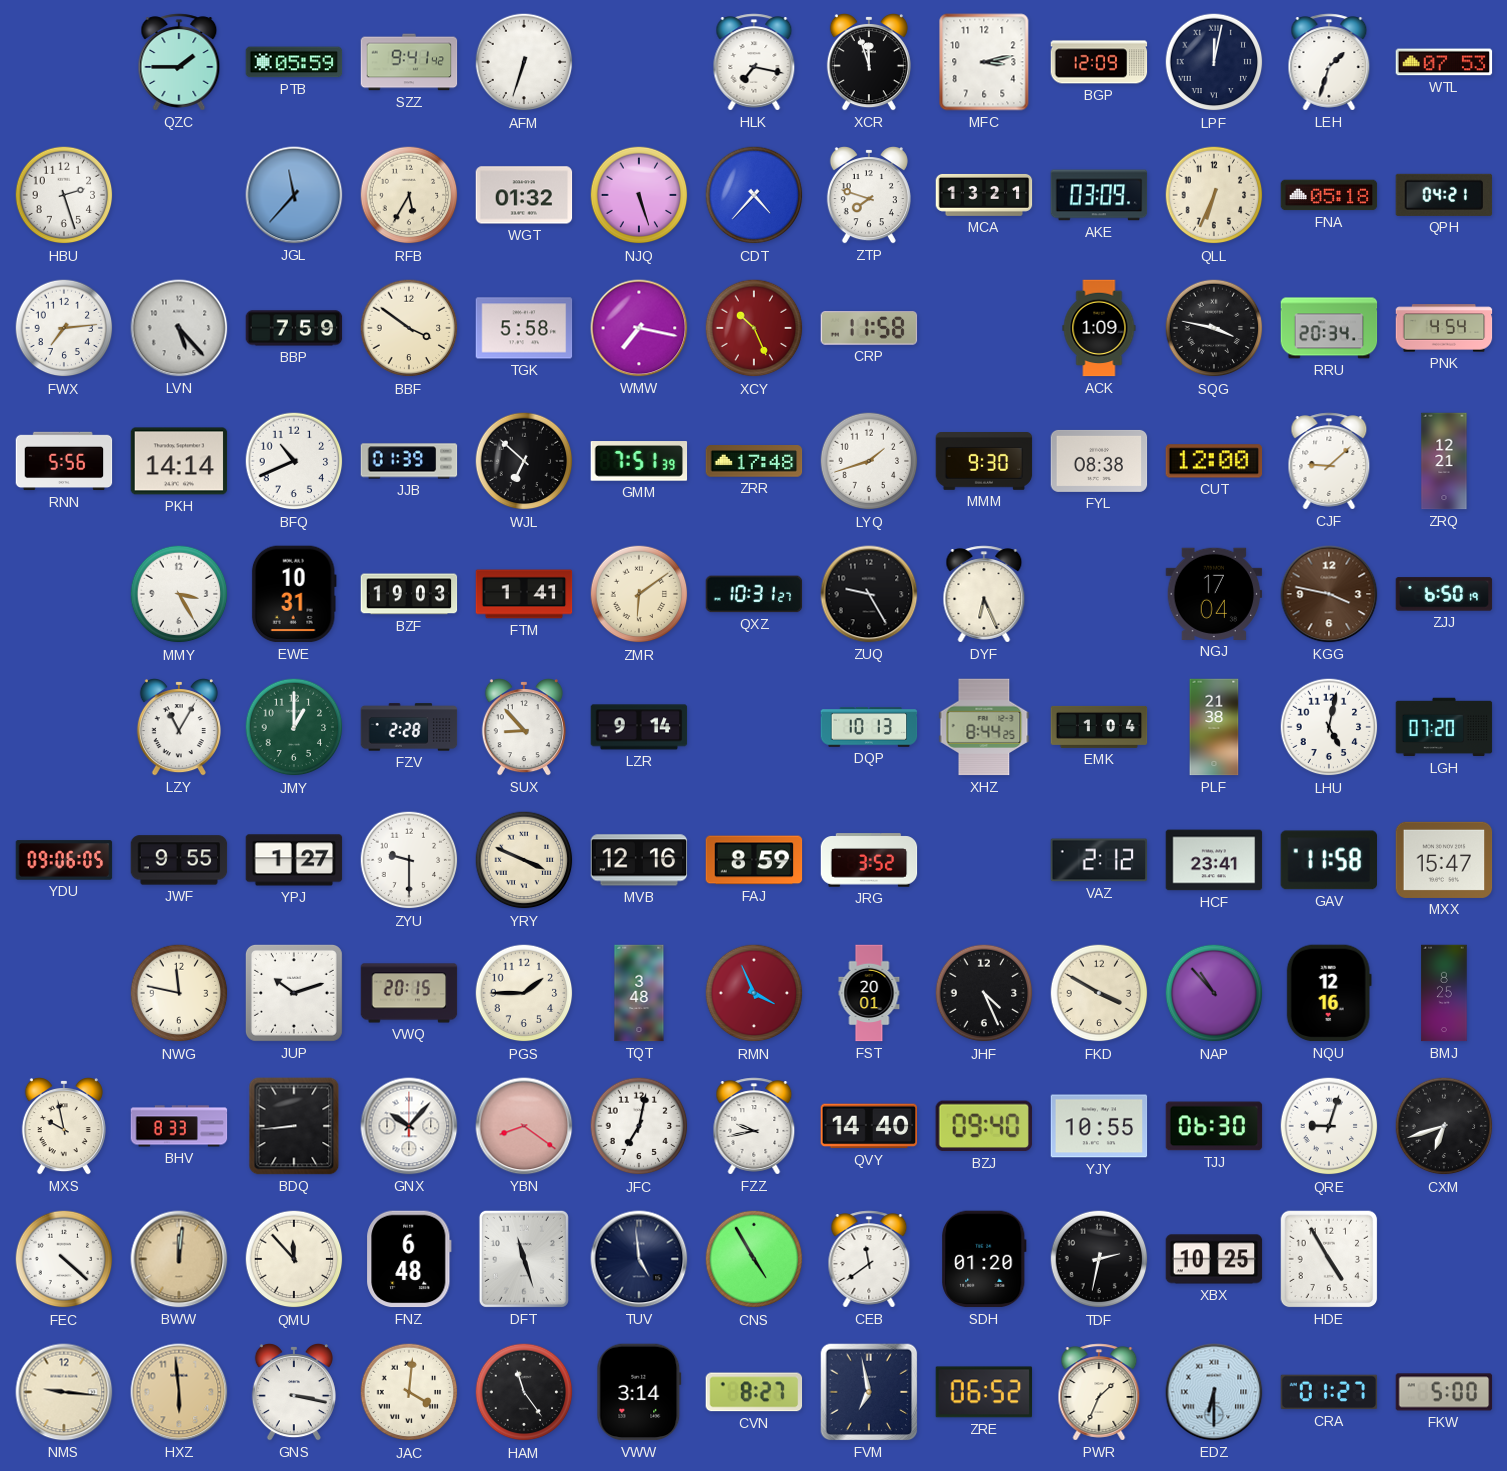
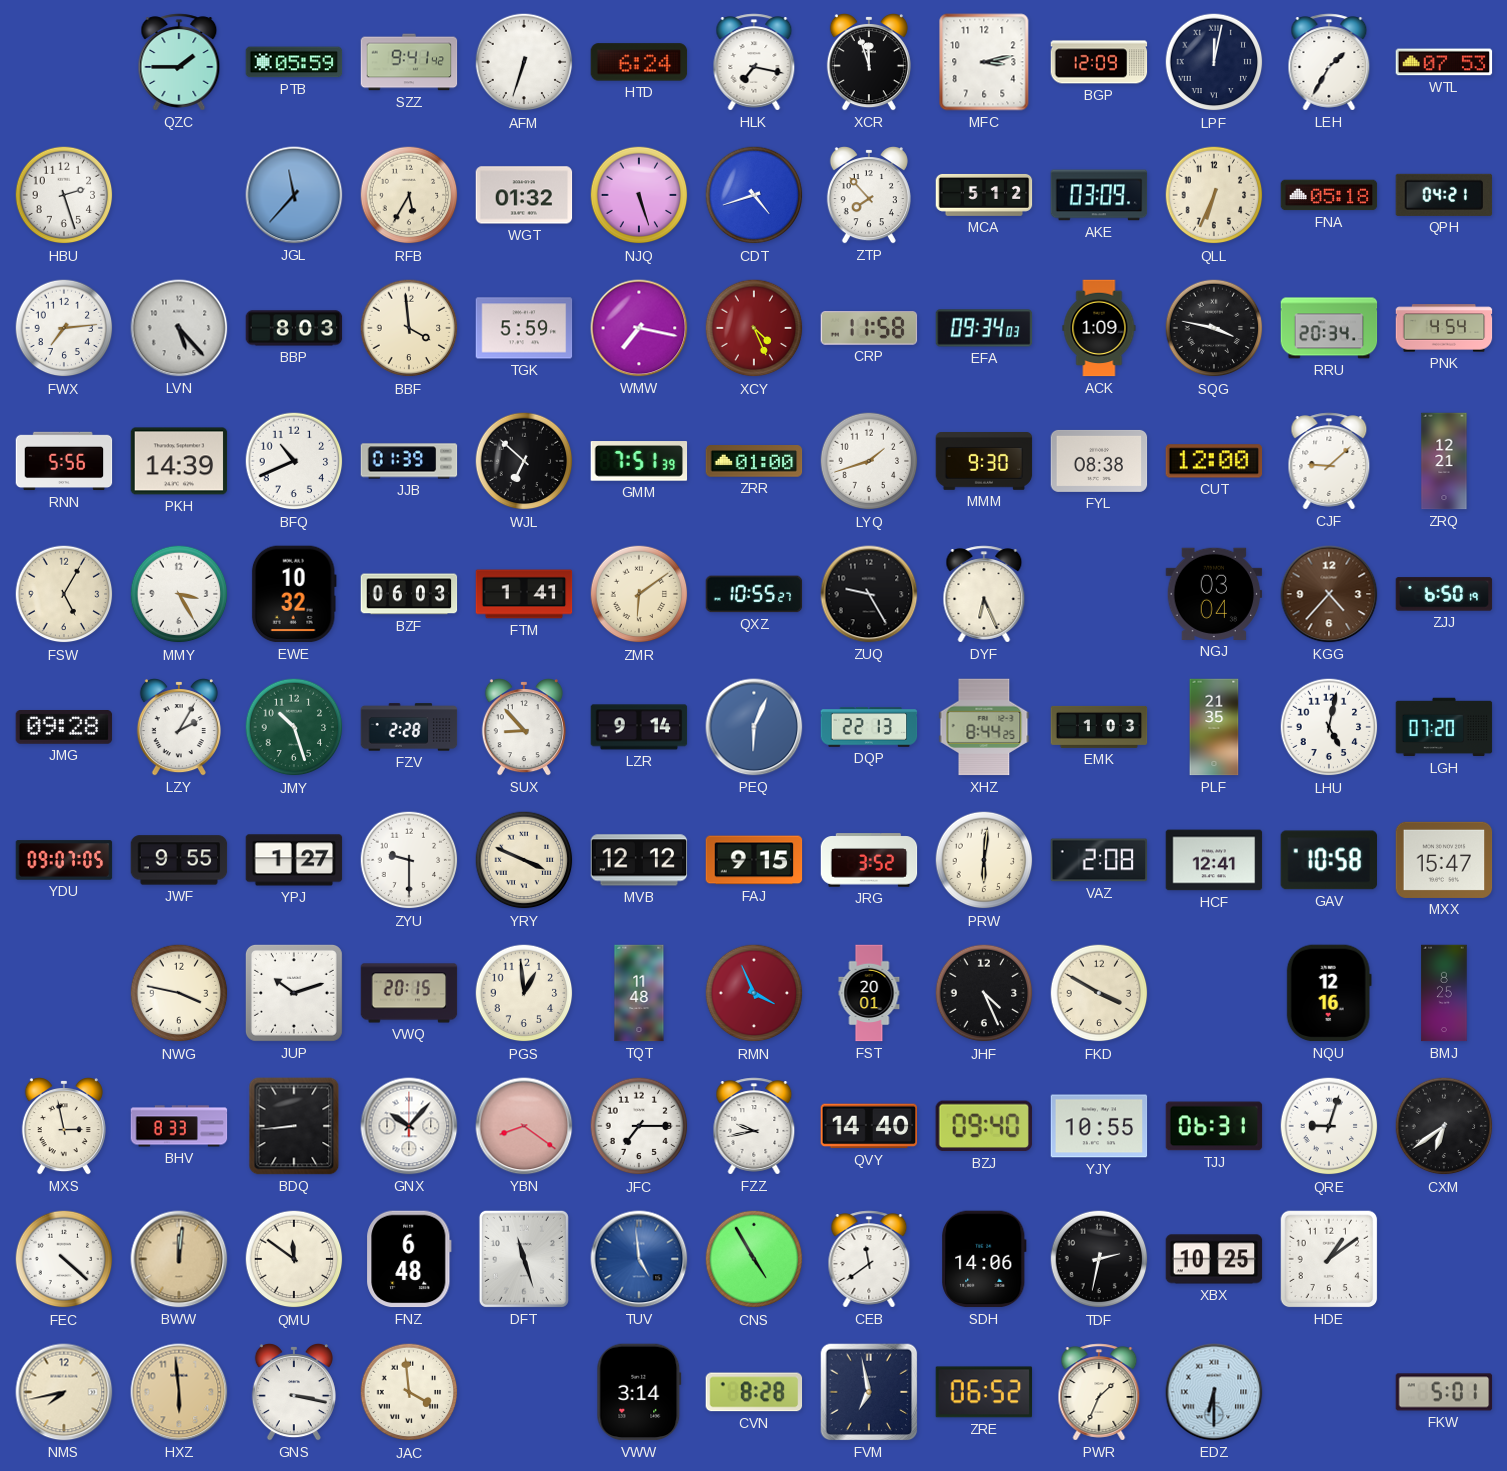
HTD: none -> 6:24
LEH: 1:33 -> 1:35
CDT: 4:37 -> 4:42
ZTP: 7:48 -> 7:53
MCA: 13:21 -> 5:12
BBP: 7:59 -> 8:03
BBF: 3:51 -> 3:59
TGK: 5:58 -> 5:59
XCY: 10:26 -> 4:26
EFA: none -> 09:34
PKH: 14:14 -> 14:39
ZRR: 17:48 -> 01:00
FSW: none -> 5:05
EWE: 10:31 -> 10:32
BZF: 19:03 -> 06:03
QXZ: 10:31 -> 10:55
NGJ: 17:04 -> 03:04
KGG: 3:47 -> 4:37
JMG: none -> 09:28
LZY: 11:05 -> 2:05
JMY: 1:00 -> 10:27
PEQ: none -> 6:04
DQP: 10:13 -> 22:13
EMK: 1:04 -> 1:03
PLF: 21:38 -> 21:35
YDU: 09:06 -> 09:07
MVB: 12:16 -> 12:12
FAJ: 8:59 -> 9:15
PRW: none -> 6:01
VAZ: 2:12 -> 2:08
HCF: 23:41 -> 12:41
GAV: 11:58 -> 10:58
NWG: 11:47 -> 3:47
PGS: 1:45 -> 12:59
TQT: 3:48 -> 11:48
NAP: 10:53 -> none
MXS: 9:58 -> 2:58
JFC: 7:02 -> 7:15
TJJ: 06:30 -> 06:31
CXM: 6:42 -> 6:39
QMU: 11:53 -> 11:51
TUV dial: navy -> blue
SDH: 01:20 -> 14:06
HDE: 4:55 -> 1:09
NMS: 9:16 -> 7:43
JAC: 4:01 -> 3:59
HAM: 11:24 -> none
CVN: 8:27 -> 8:28
CRA: 01:27 -> none
FKW: 5:00 -> 5:01
